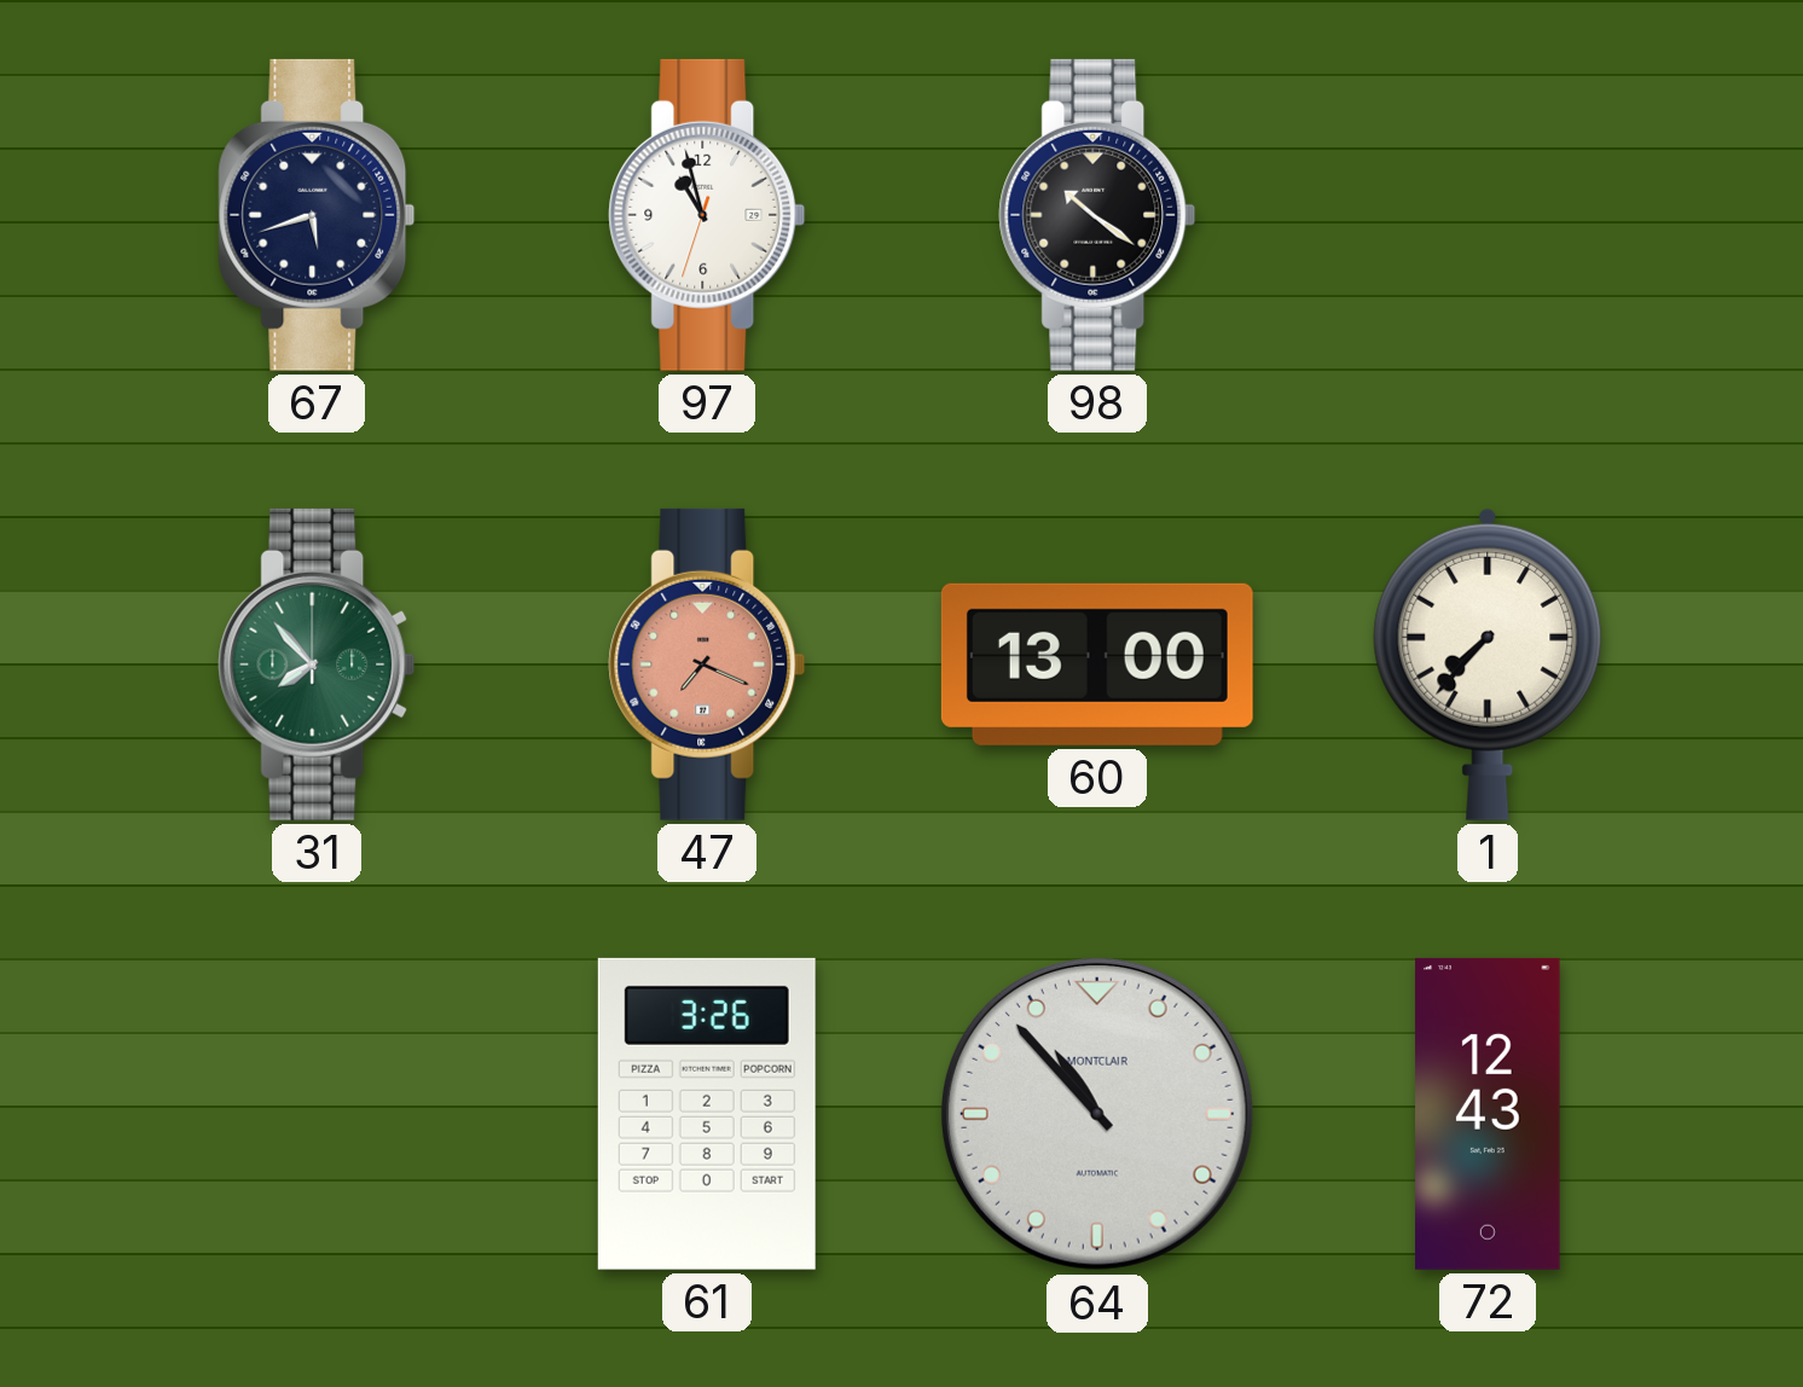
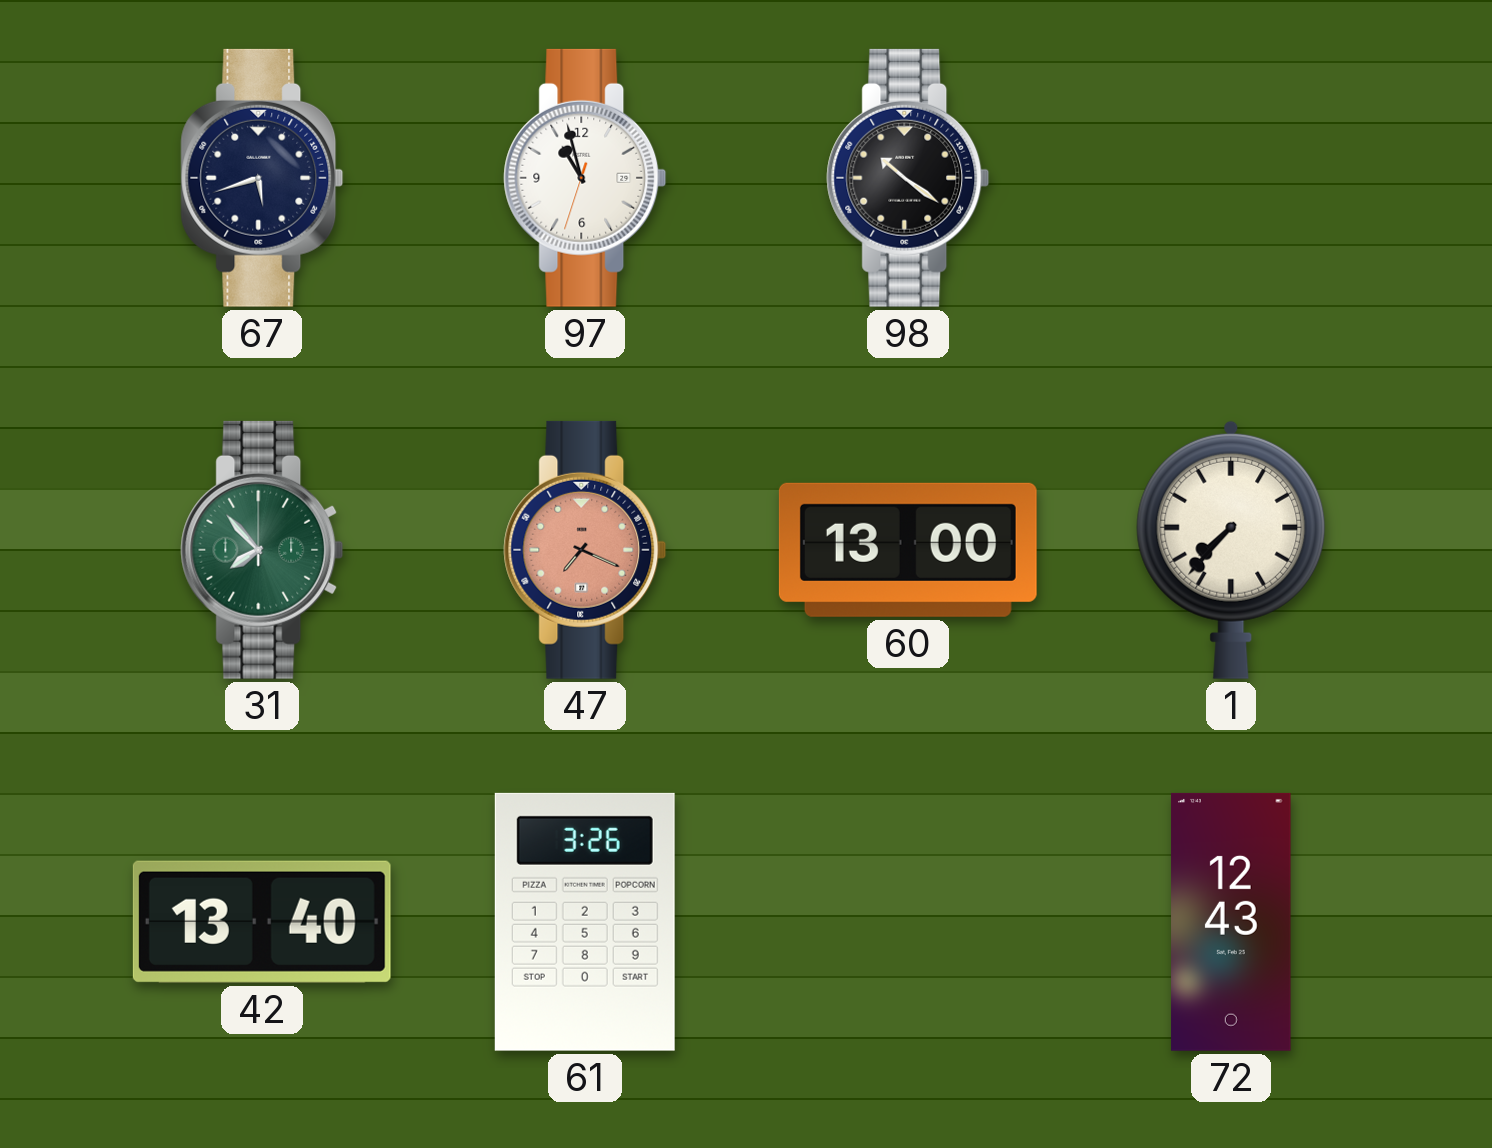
42: none -> 13:40
64: 10:53 -> none
